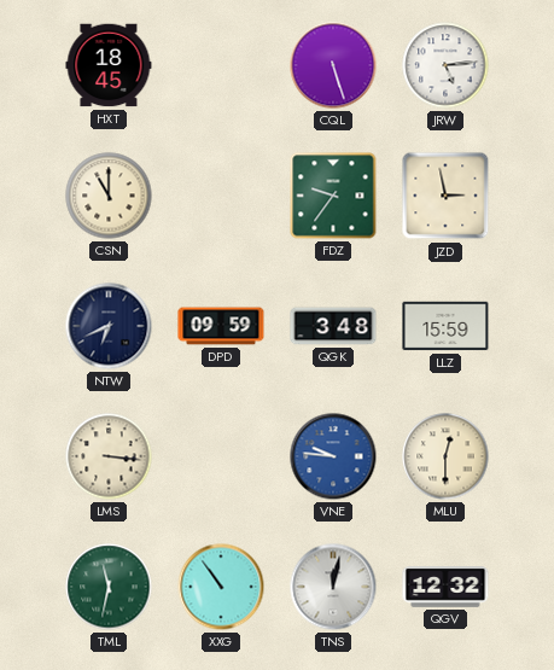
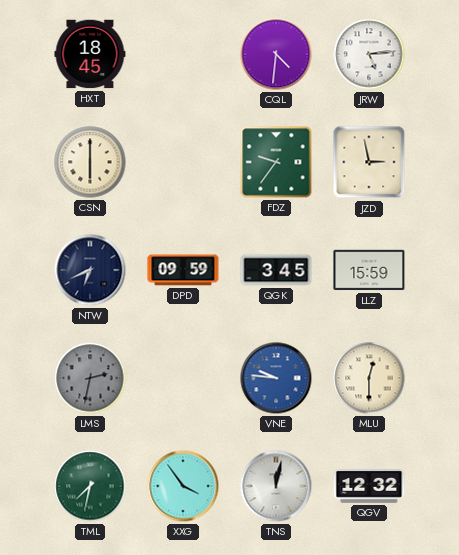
CQL: 5:27 -> 4:31
CSN: 11:00 -> 6:00
QGK: 3:48 -> 3:45
LMS: 3:16 -> 2:32
LMS dial: cream -> grey
TML: 11:32 -> 7:32
XXG: 10:54 -> 3:54
